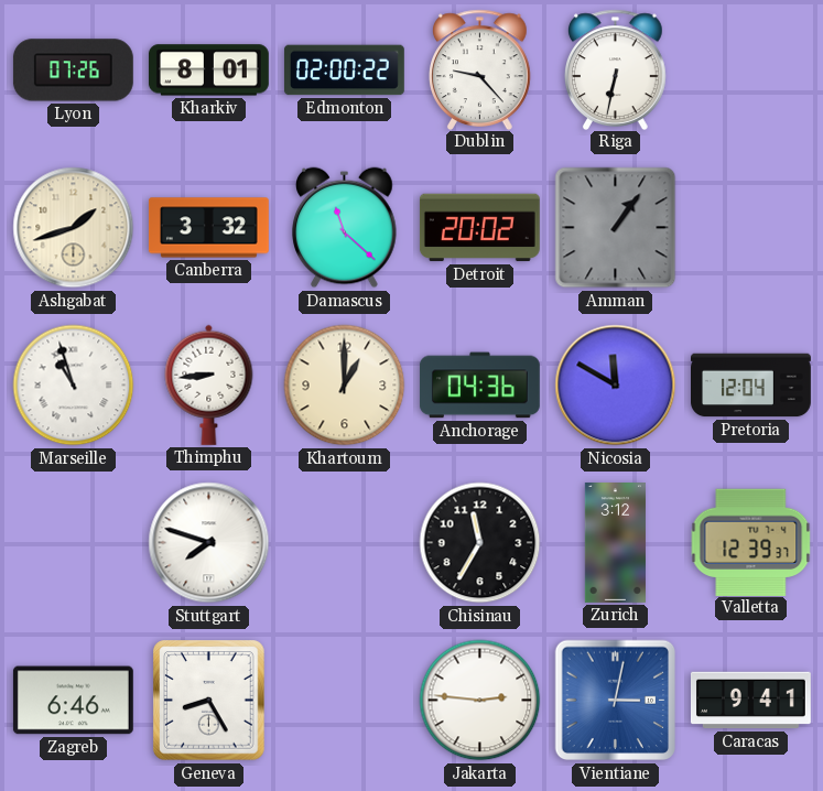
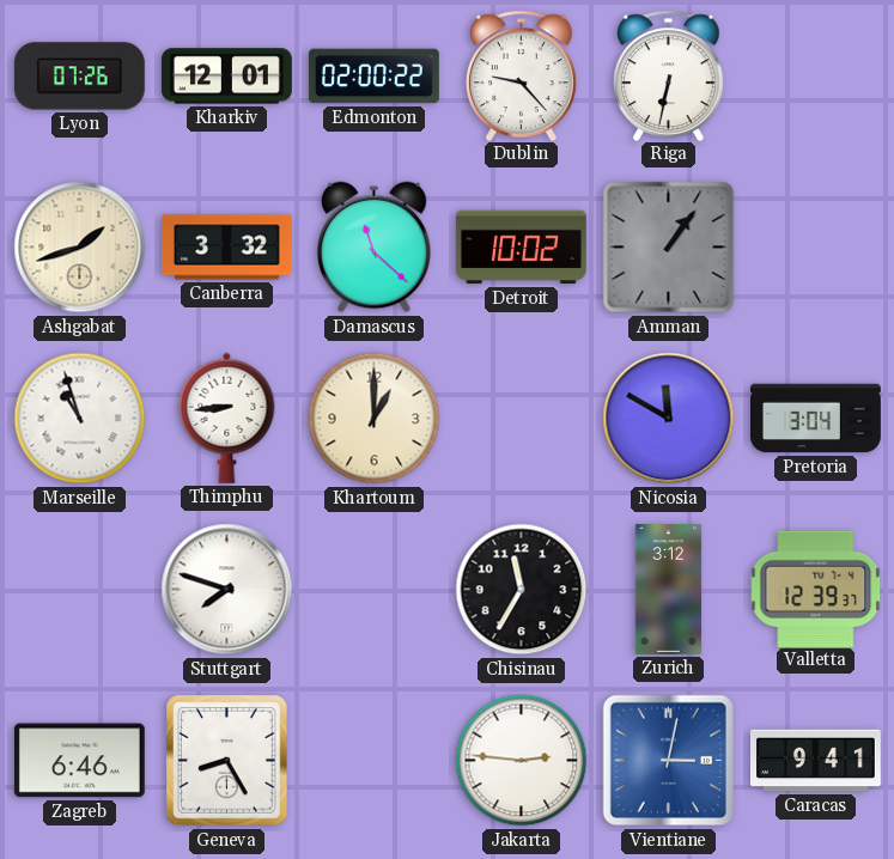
Kharkiv: 8:01 -> 12:01
Detroit: 20:02 -> 10:02
Anchorage: 04:36 -> none
Pretoria: 12:04 -> 3:04
